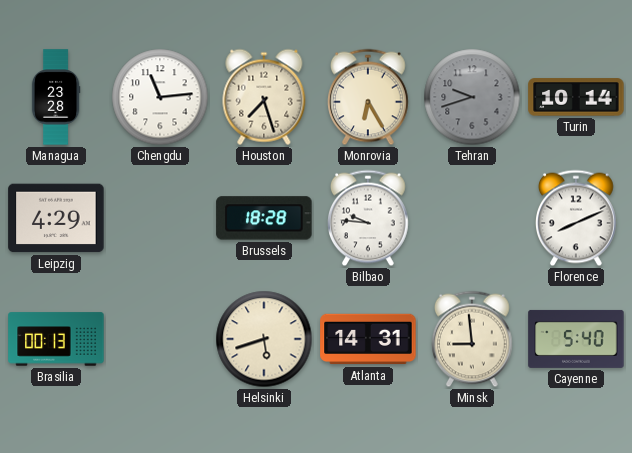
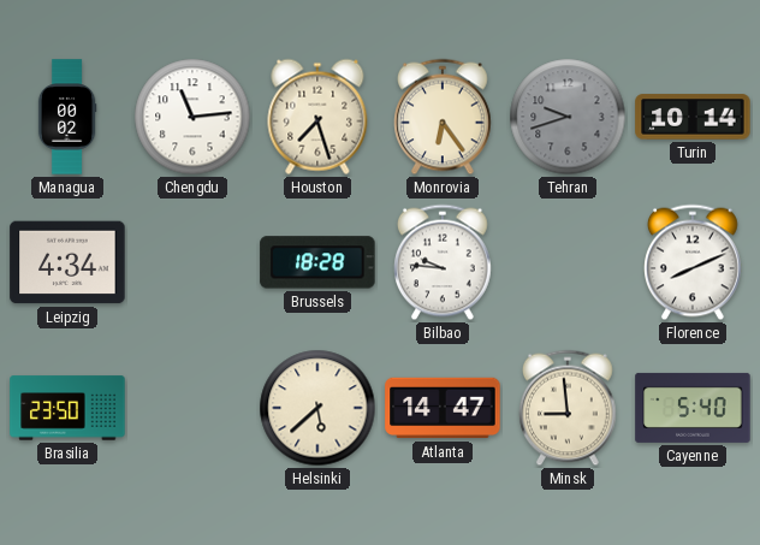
Managua: 23:28 -> 00:02
Monrovia: 6:25 -> 6:24
Leipzig: 4:29 -> 4:34
Brasilia: 00:13 -> 23:50
Helsinki: 5:42 -> 5:38
Atlanta: 14:31 -> 14:47
